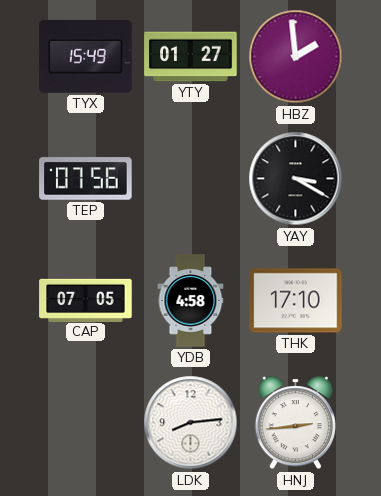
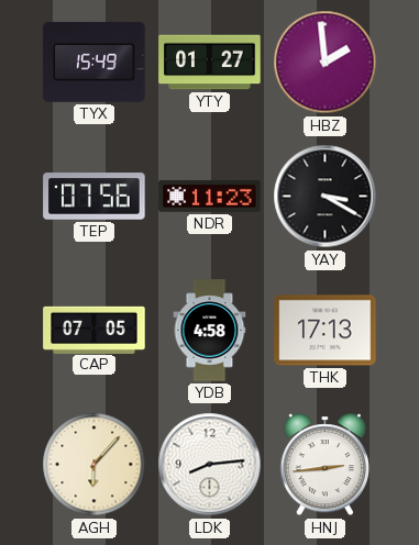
NDR: none -> 11:23
THK: 17:10 -> 17:13
AGH: none -> 6:07
